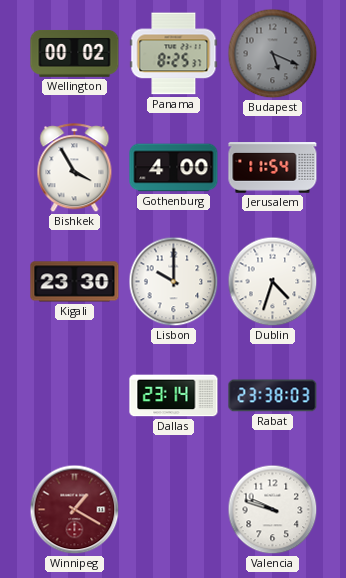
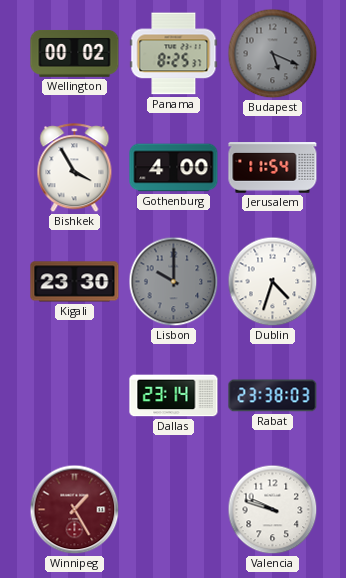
Lisbon dial: white -> grey
Winnipeg: 1:20 -> 1:25
